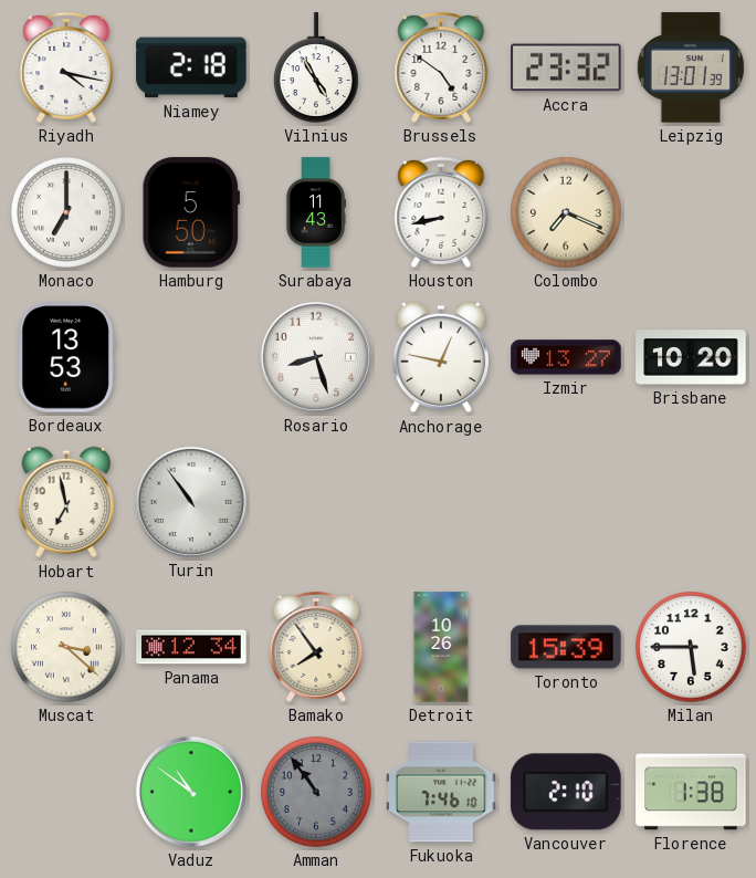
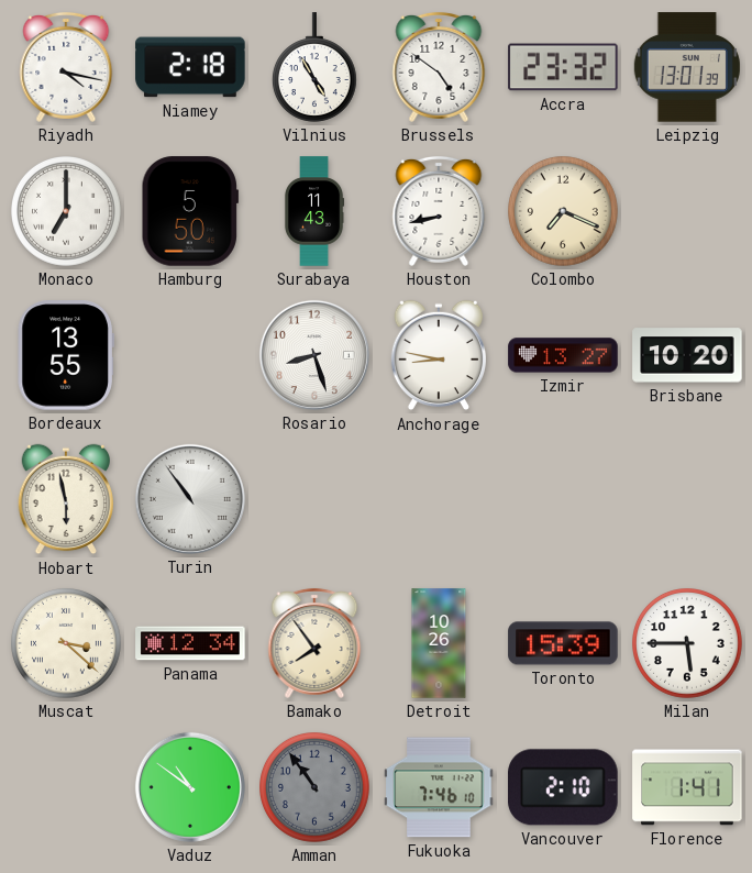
Bordeaux: 13:53 -> 13:55
Anchorage: 12:47 -> 8:47
Hobart: 6:58 -> 5:58
Florence: 1:38 -> 1:41
